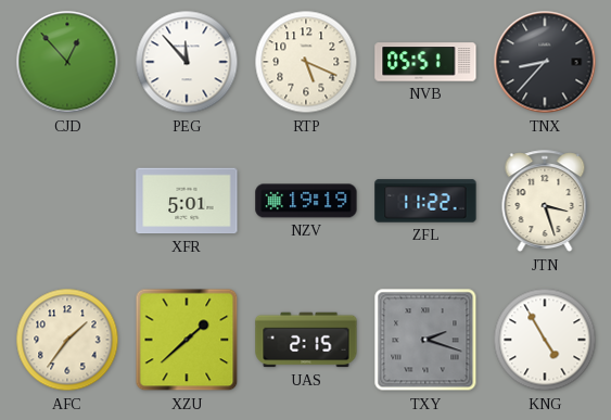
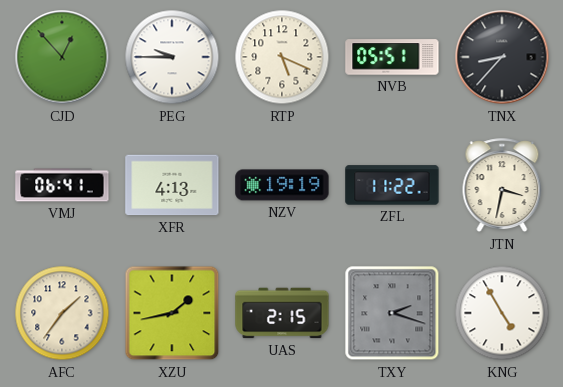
PEG: 11:53 -> 9:45
VMJ: none -> 06:41
XFR: 5:01 -> 4:13
JTN: 3:27 -> 3:32
XZU: 1:38 -> 1:43
